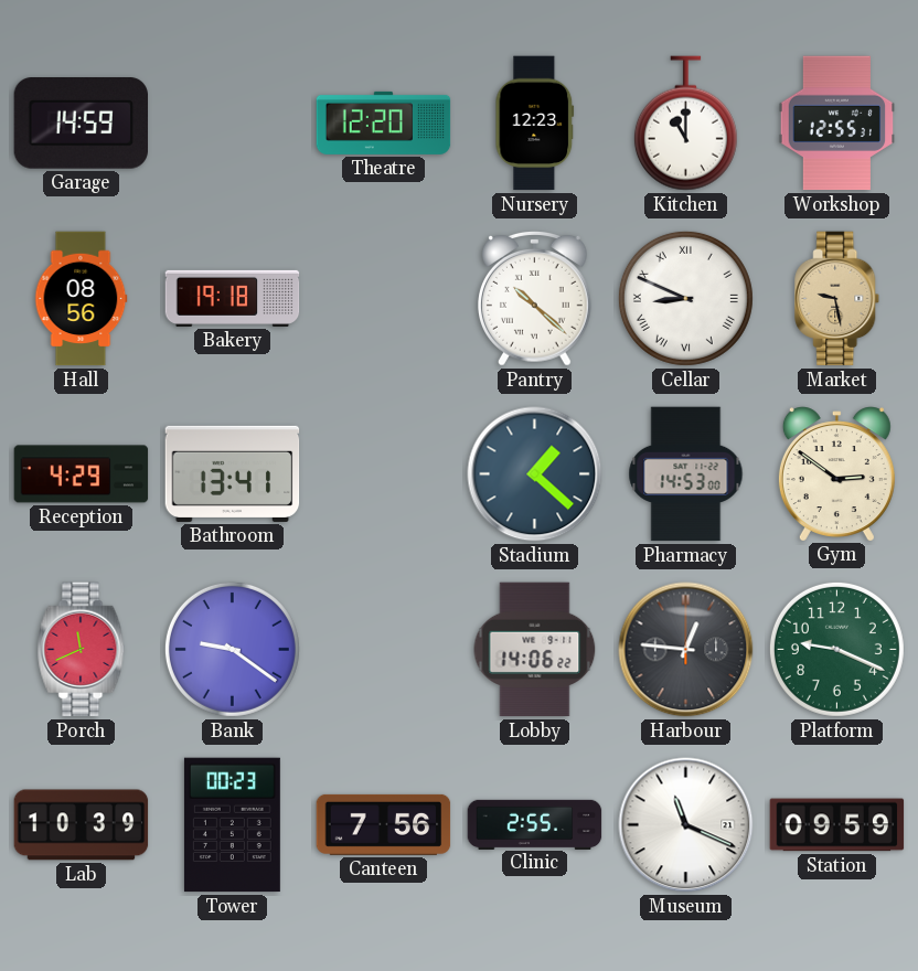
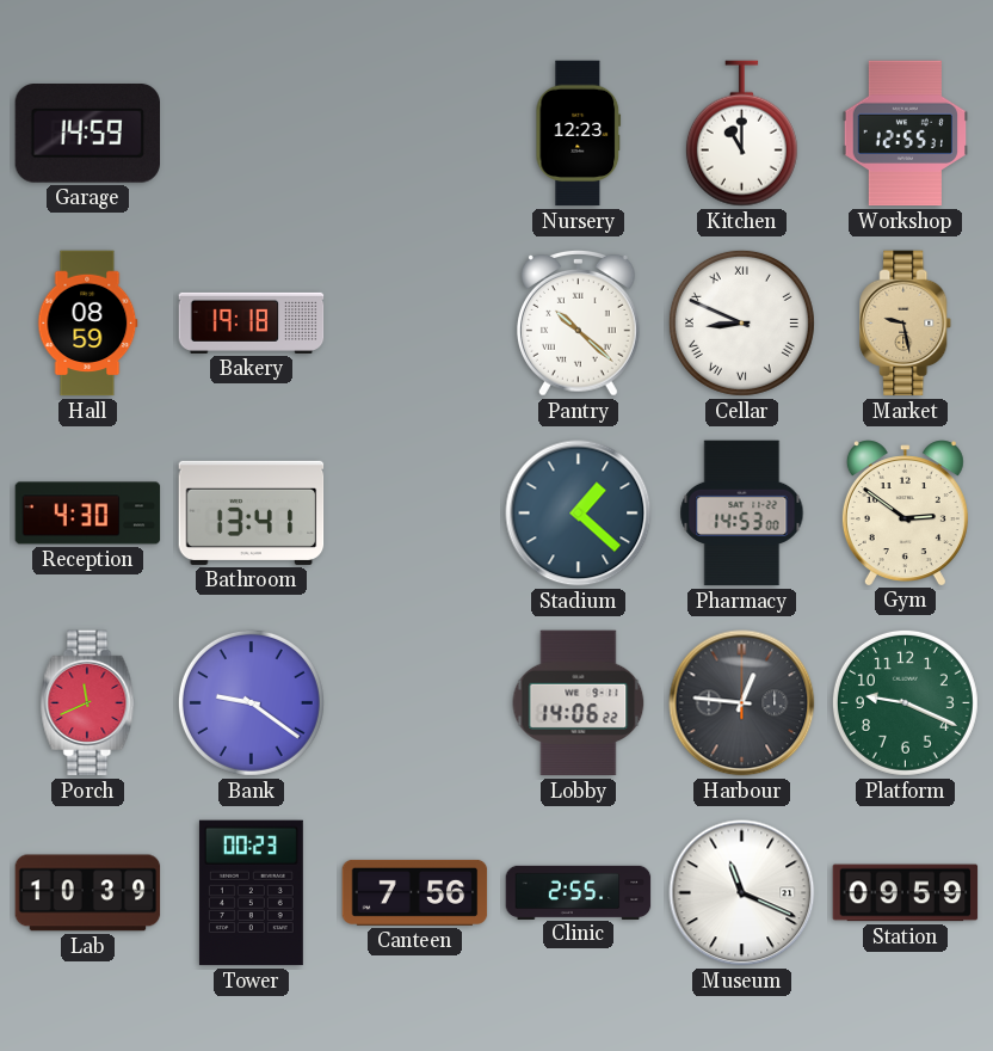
Theatre: 12:20 -> none
Hall: 08:56 -> 08:59
Reception: 4:29 -> 4:30
